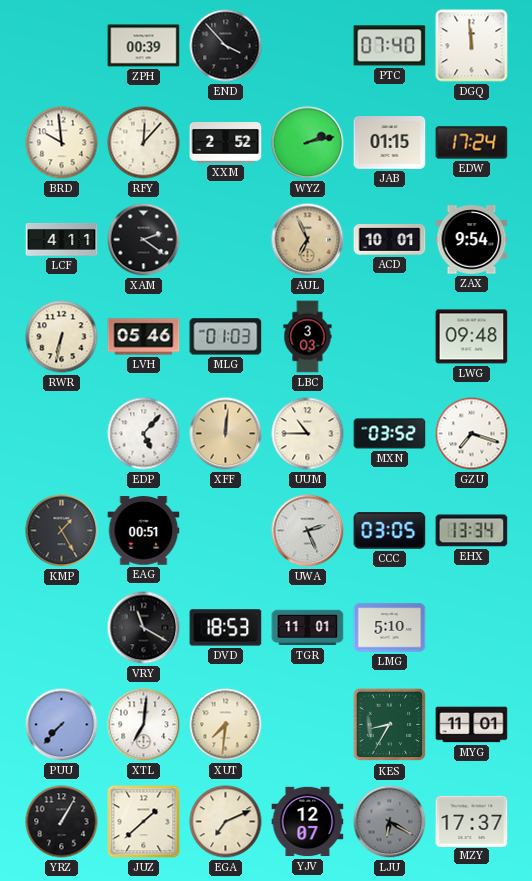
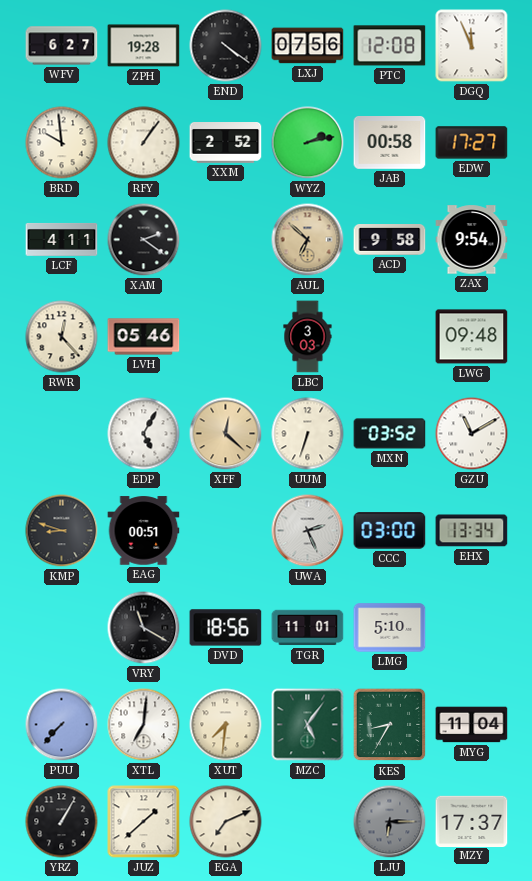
WFV: none -> 6:27
ZPH: 00:39 -> 19:28
END: 3:53 -> 4:21
LXJ: none -> 07:56
PTC: 07:40 -> 12:08
DGQ: 11:59 -> 11:56
RFY: 12:07 -> 1:06
JAB: 01:15 -> 00:58
EDW: 17:24 -> 17:27
AUL: 6:56 -> 6:52
ACD: 10:01 -> 9:58
RWR: 6:32 -> 12:23
MLG: 01:03 -> none
EDP: 5:07 -> 5:05
XFF: 12:01 -> 12:22
UUM: 10:45 -> 6:33
GZU: 7:18 -> 11:10
KMP: 1:25 -> 8:48
CCC: 03:05 -> 03:00
DVD: 18:53 -> 18:56
MZC: none -> 5:06
MYG: 11:01 -> 11:04
YJV: 12:07 -> none
LJU: 6:20 -> 6:15
